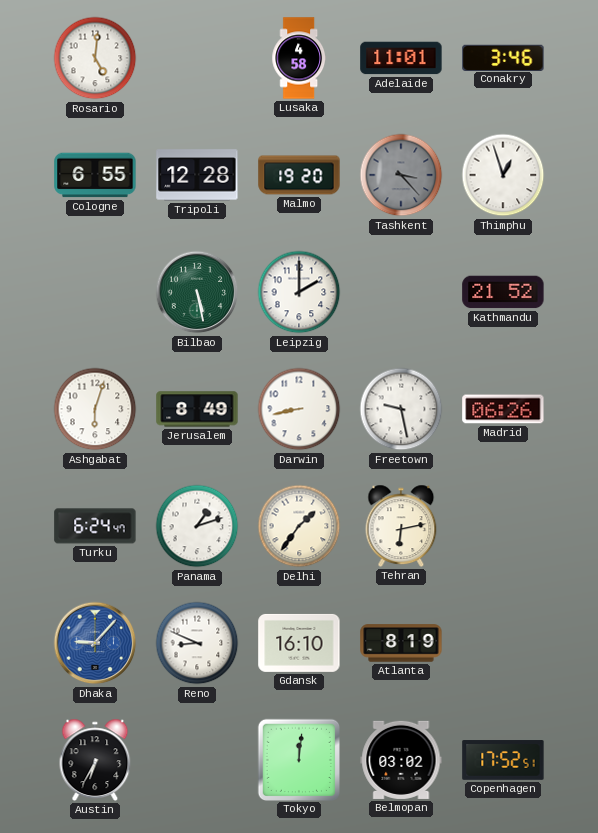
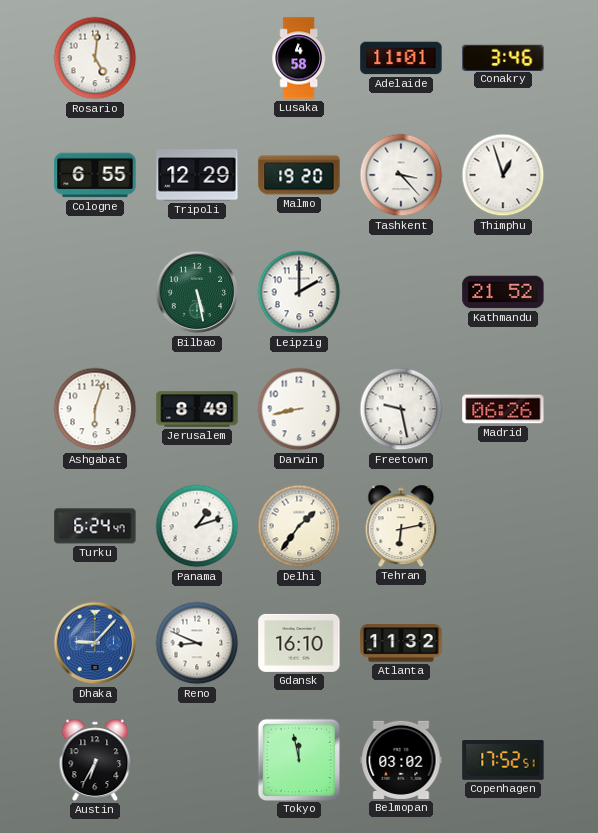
Tripoli: 12:28 -> 12:29
Tashkent dial: grey -> white
Atlanta: 8:19 -> 11:32
Tokyo: 12:01 -> 11:58
